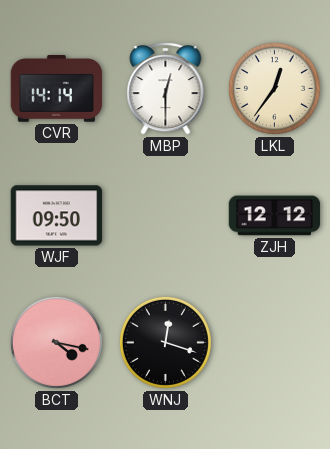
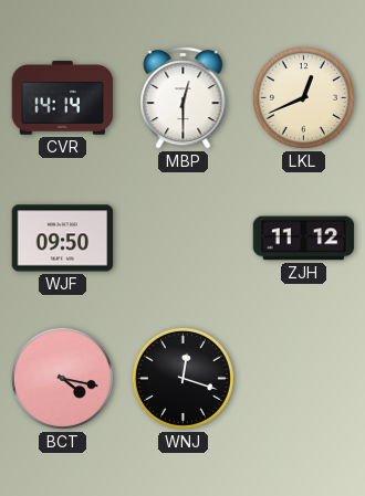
LKL: 12:36 -> 12:41
ZJH: 12:12 -> 11:12
